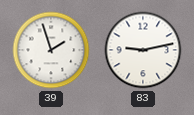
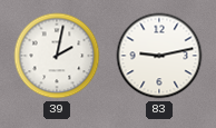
39: 1:57 -> 2:02
